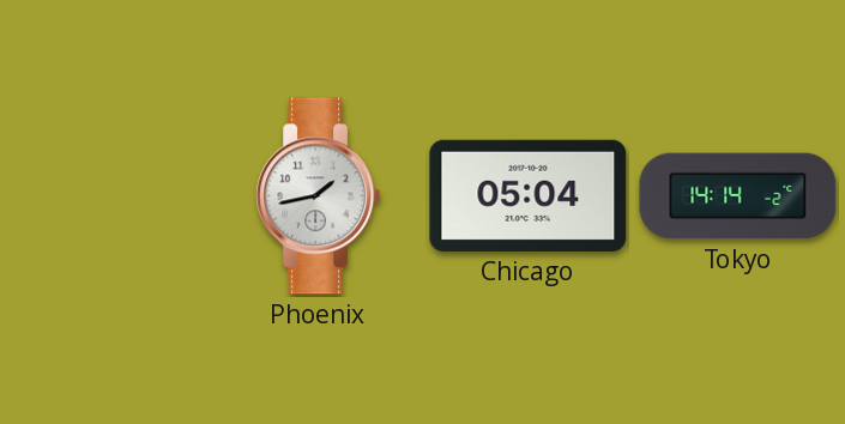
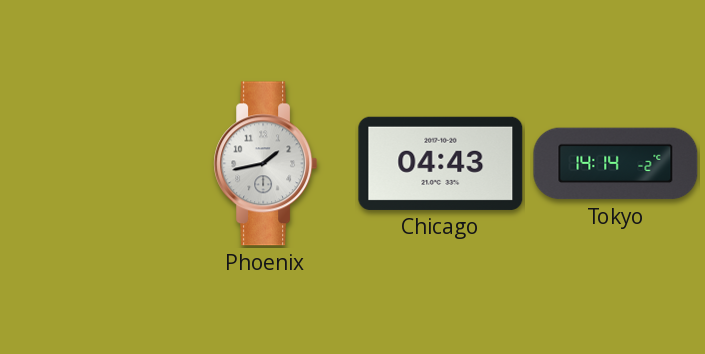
Chicago: 05:04 -> 04:43
